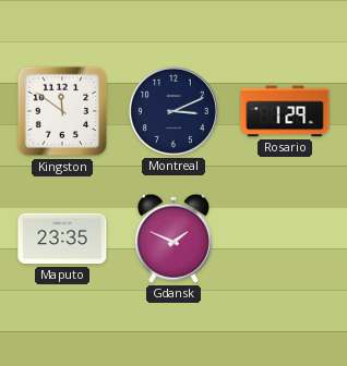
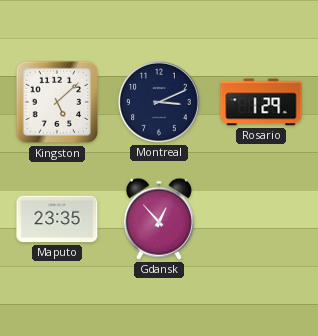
Kingston: 11:51 -> 5:08
Gdansk: 1:49 -> 12:53
